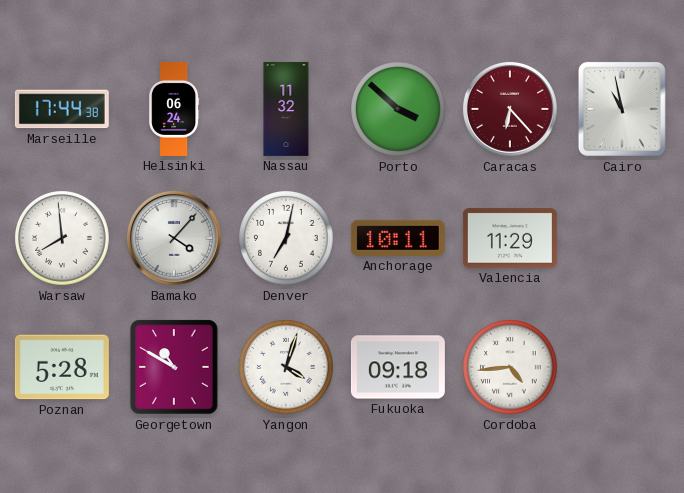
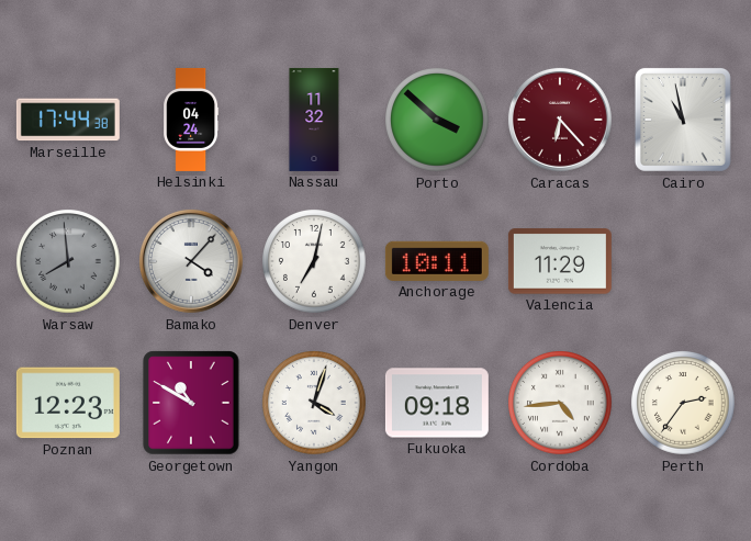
Helsinki: 06:24 -> 04:24
Warsaw dial: white -> grey
Poznan: 5:28 -> 12:23
Perth: none -> 2:36
